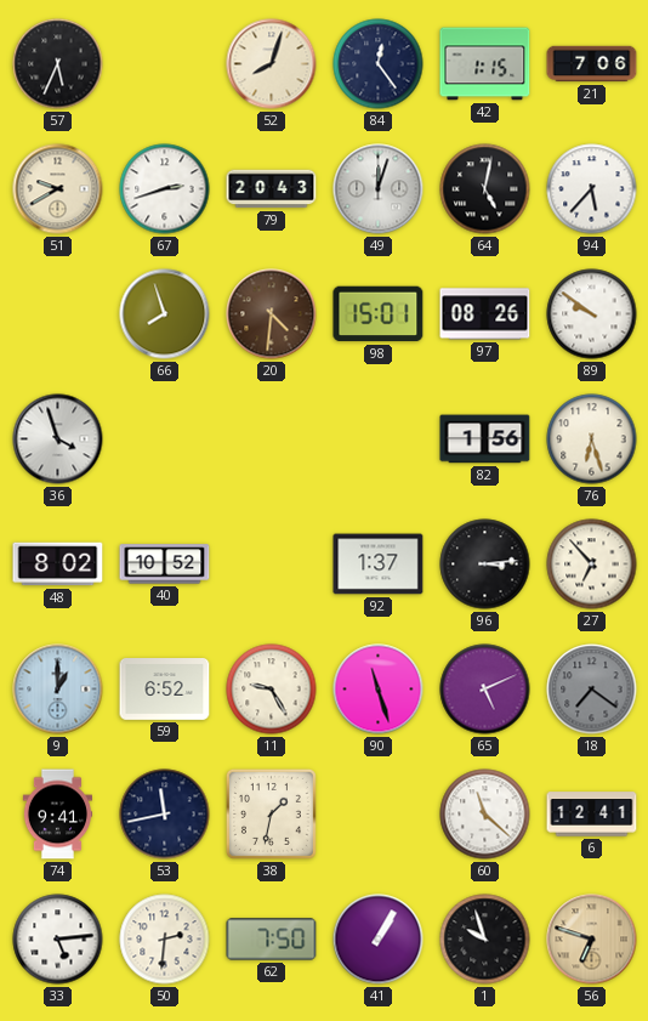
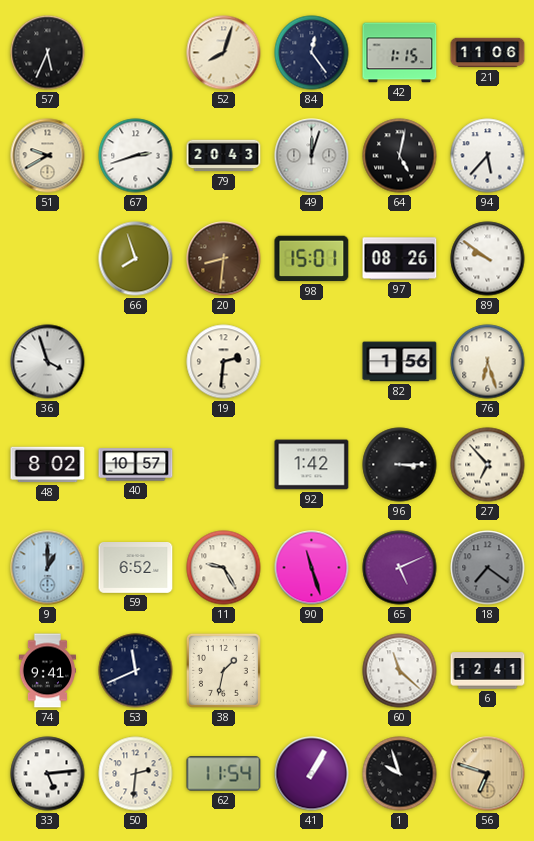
21: 7:06 -> 11:06
20: 4:31 -> 8:31
19: none -> 2:31
40: 10:52 -> 10:57
92: 1:37 -> 1:42
96: 3:14 -> 3:15
53: 11:43 -> 11:41
62: 7:50 -> 11:54
